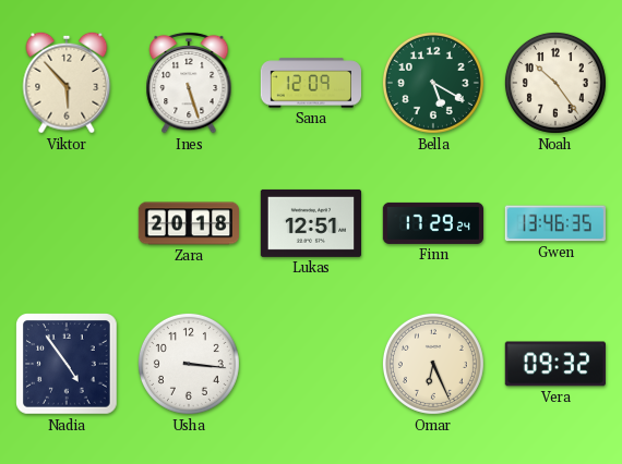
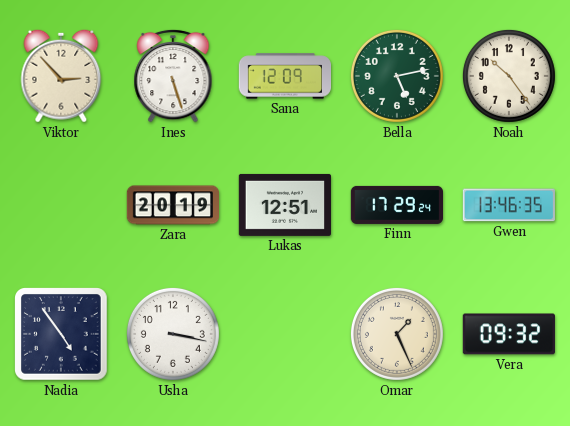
Viktor: 5:53 -> 2:53
Bella: 5:20 -> 5:13
Zara: 20:18 -> 20:19
Usha: 3:16 -> 3:17
Omar: 6:26 -> 1:26
